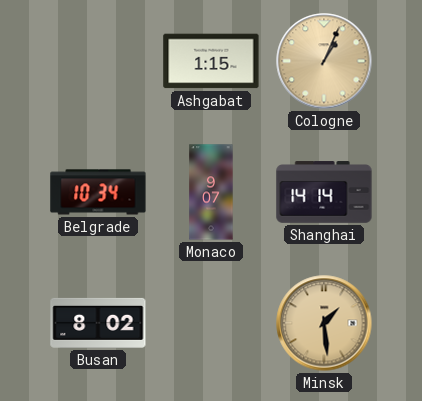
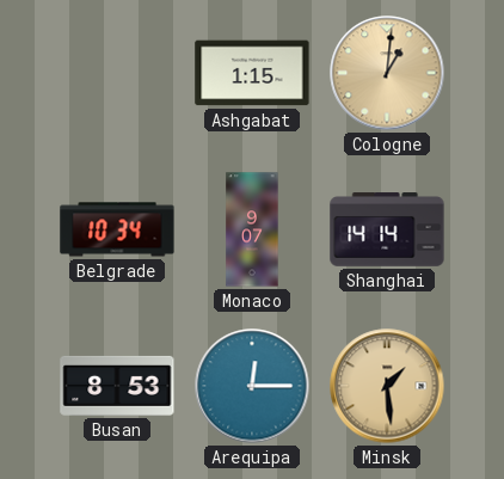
Cologne: 1:04 -> 1:01
Busan: 8:02 -> 8:53
Arequipa: none -> 12:15
